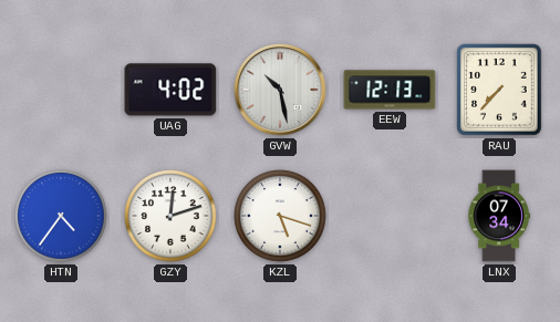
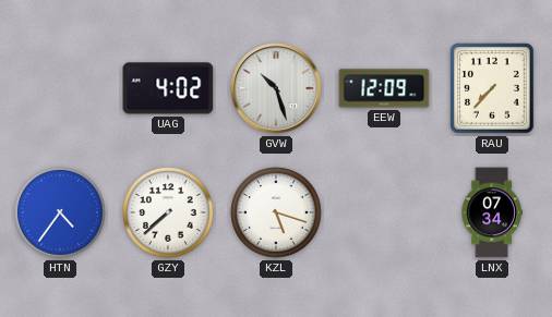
GVW: 10:28 -> 10:27
EEW: 12:13 -> 12:09
GZY: 12:12 -> 7:38
